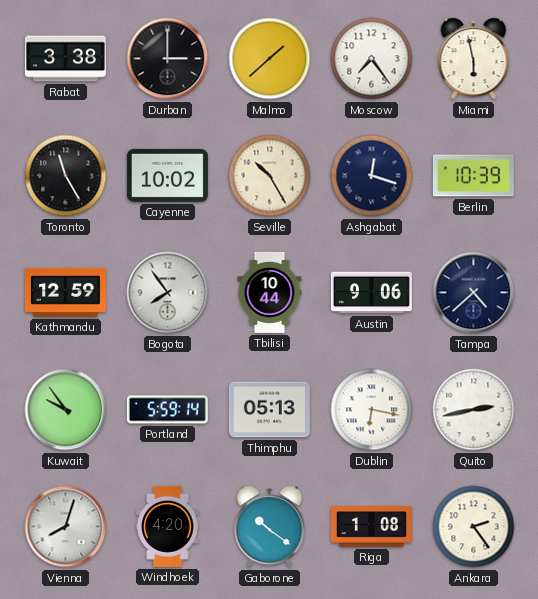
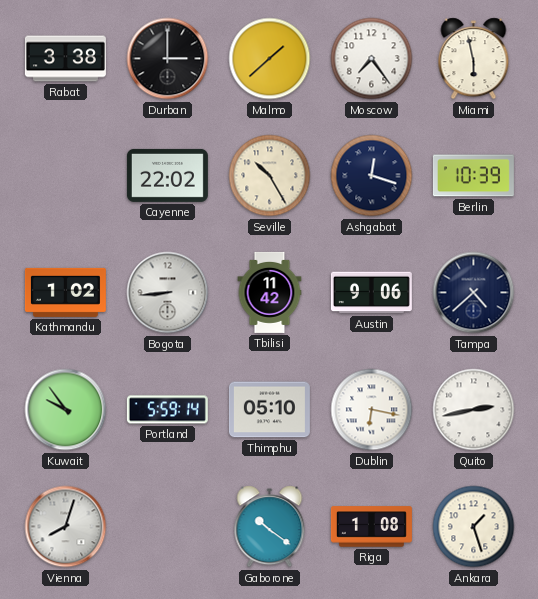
Toronto: 11:25 -> none
Cayenne: 10:02 -> 22:02
Kathmandu: 12:59 -> 1:02
Bogota: 7:54 -> 8:44
Tbilisi: 10:44 -> 11:42
Thimphu: 05:13 -> 05:10
Windhoek: 4:20 -> none
Ankara: 2:24 -> 1:27
